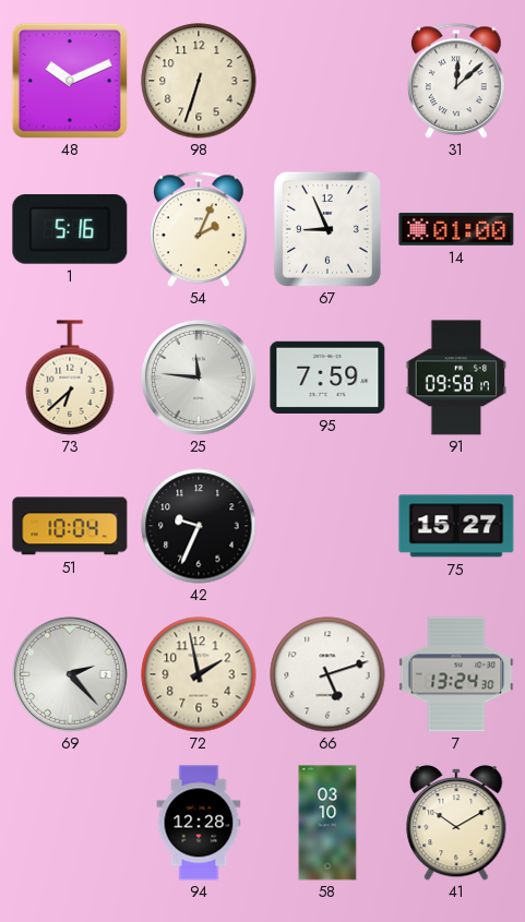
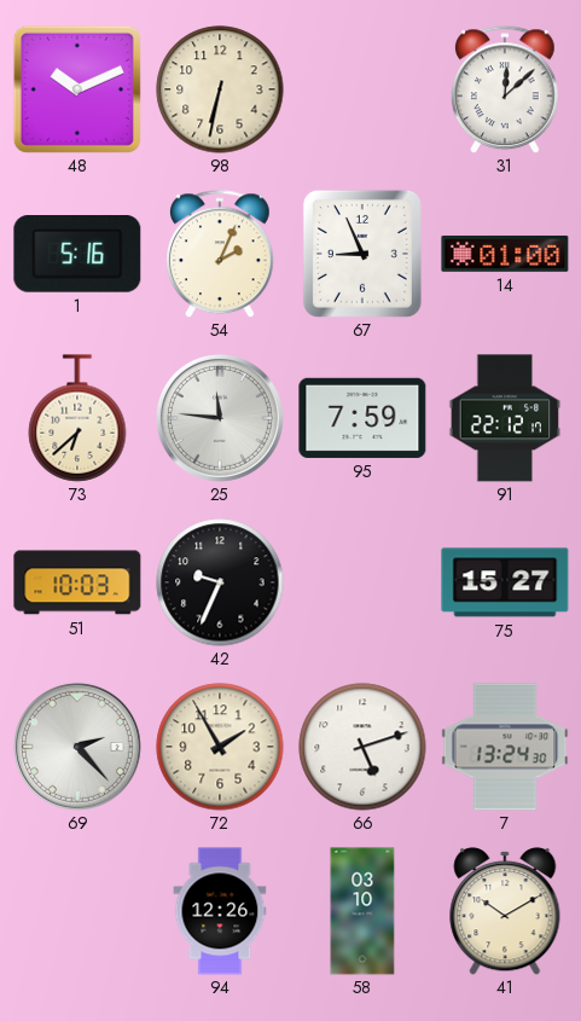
98: 6:33 -> 6:32
91: 09:58 -> 22:12
51: 10:04 -> 10:03
72: 1:58 -> 1:55
94: 12:28 -> 12:26
